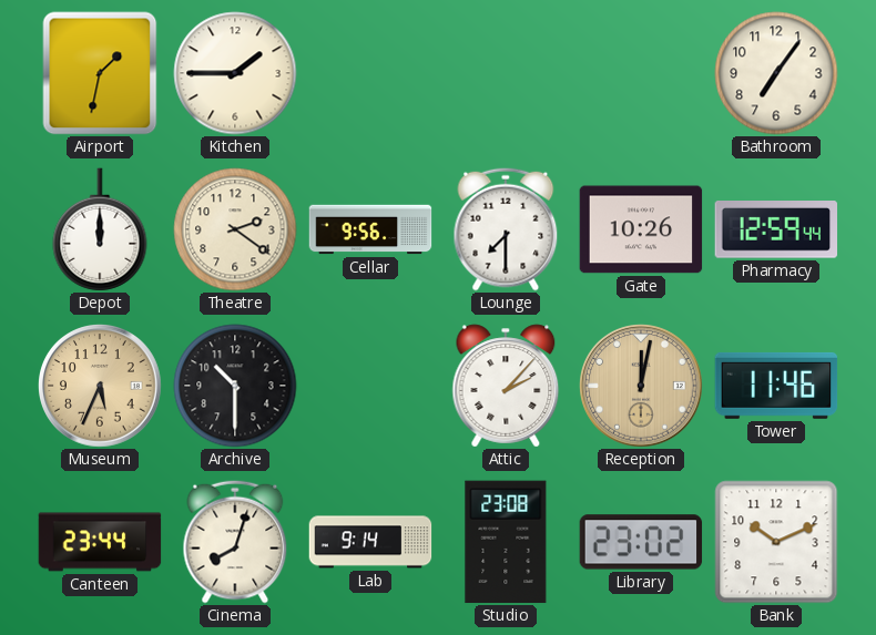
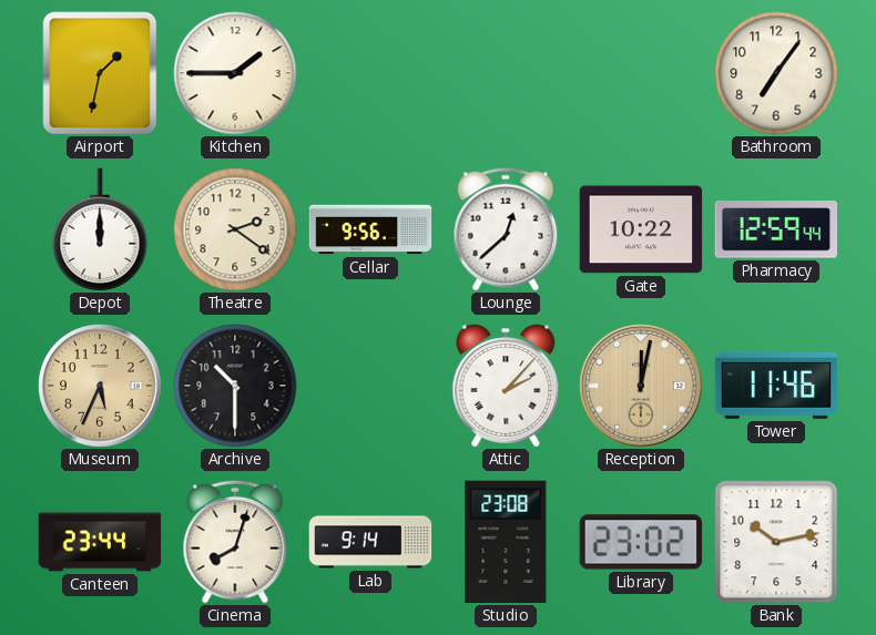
Lounge: 7:30 -> 12:38
Gate: 10:26 -> 10:22
Bank: 10:11 -> 10:13
